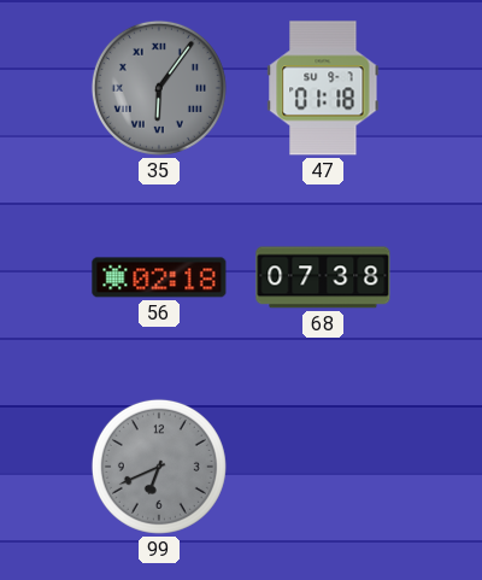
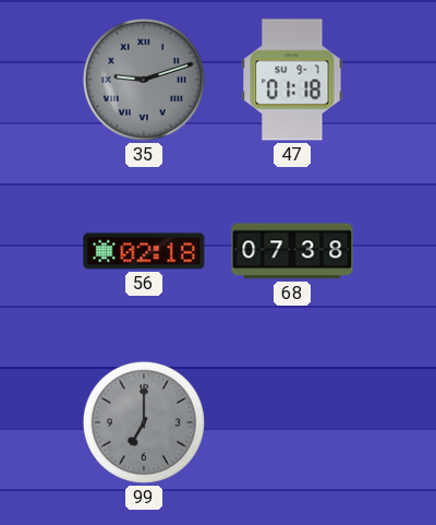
35: 6:06 -> 9:12
99: 6:41 -> 7:00
